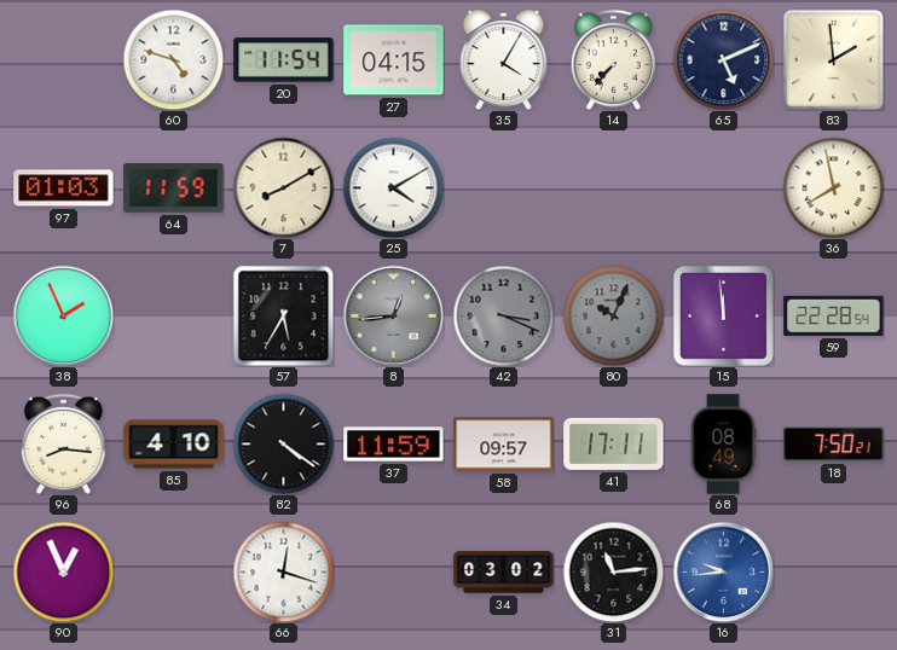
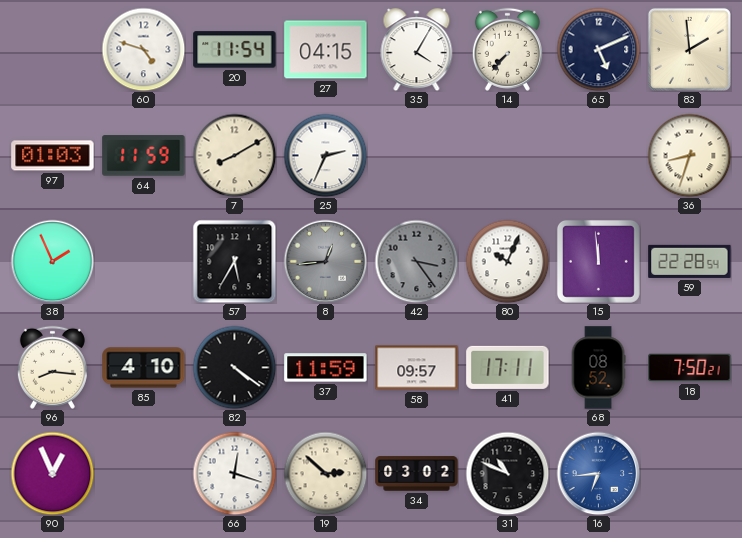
25: 4:10 -> 2:34
36: 7:58 -> 8:33
42: 3:19 -> 3:24
80 dial: grey -> white
68: 08:49 -> 08:52
19: none -> 2:52
31: 11:14 -> 10:49
16: 9:44 -> 6:44
